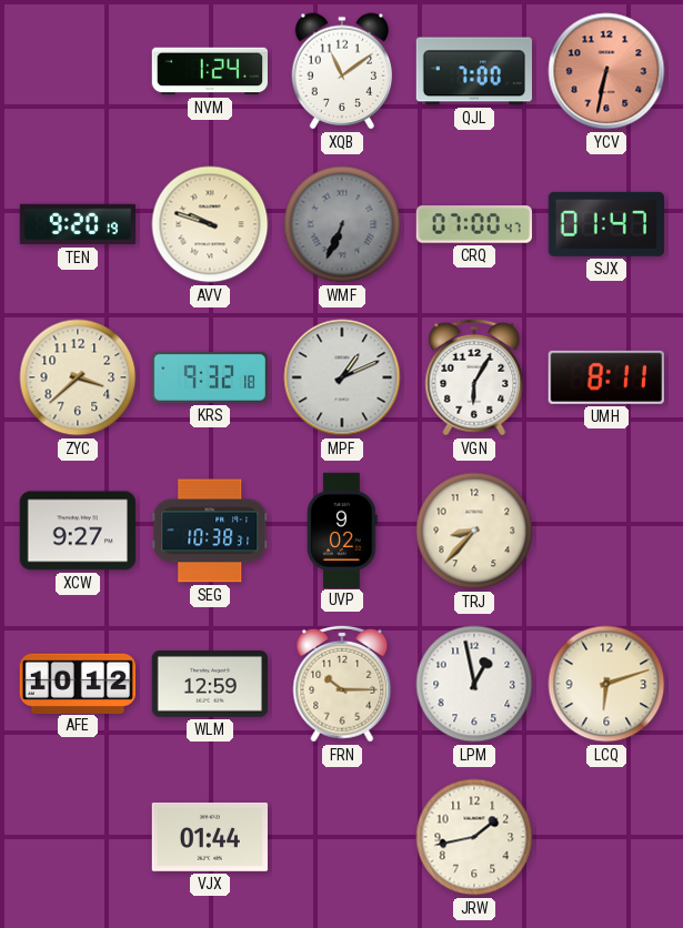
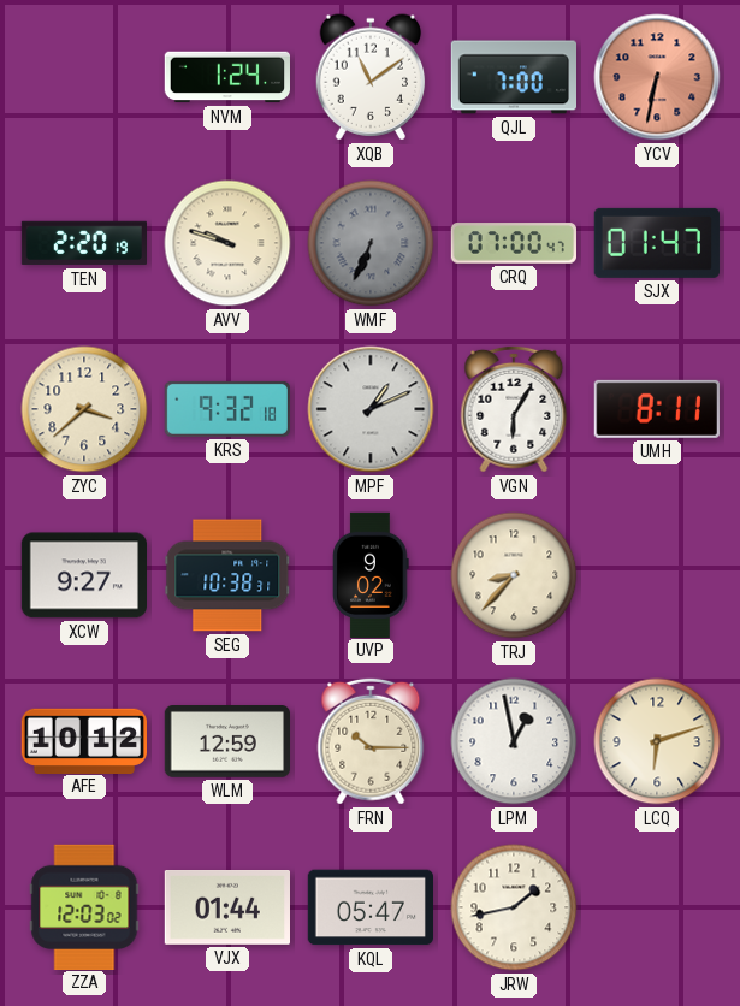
TEN: 9:20 -> 2:20
ZZA: none -> 12:03
KQL: none -> 05:47
